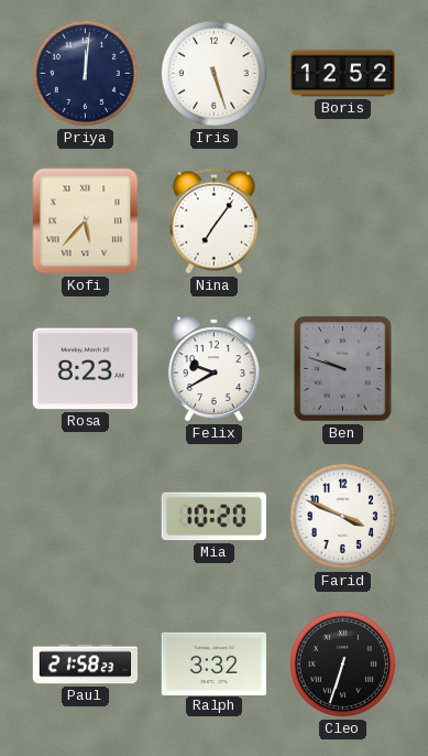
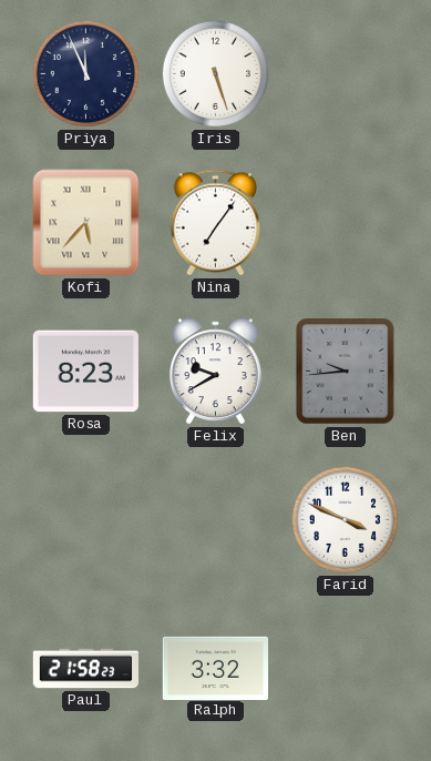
Priya: 12:01 -> 11:56
Boris: 12:52 -> none
Ben: 9:48 -> 9:44
Mia: 10:20 -> none
Cleo: 6:33 -> none
